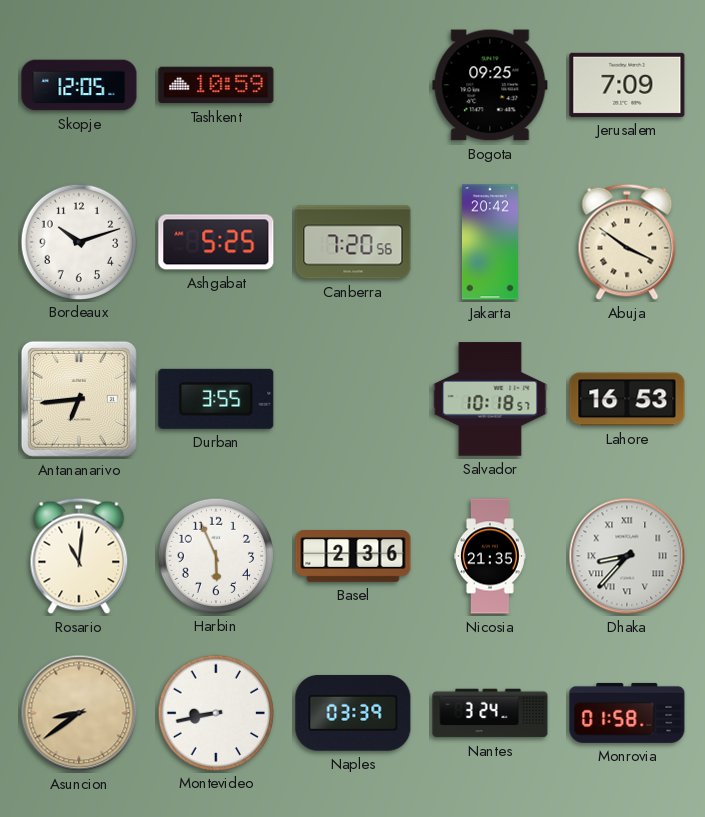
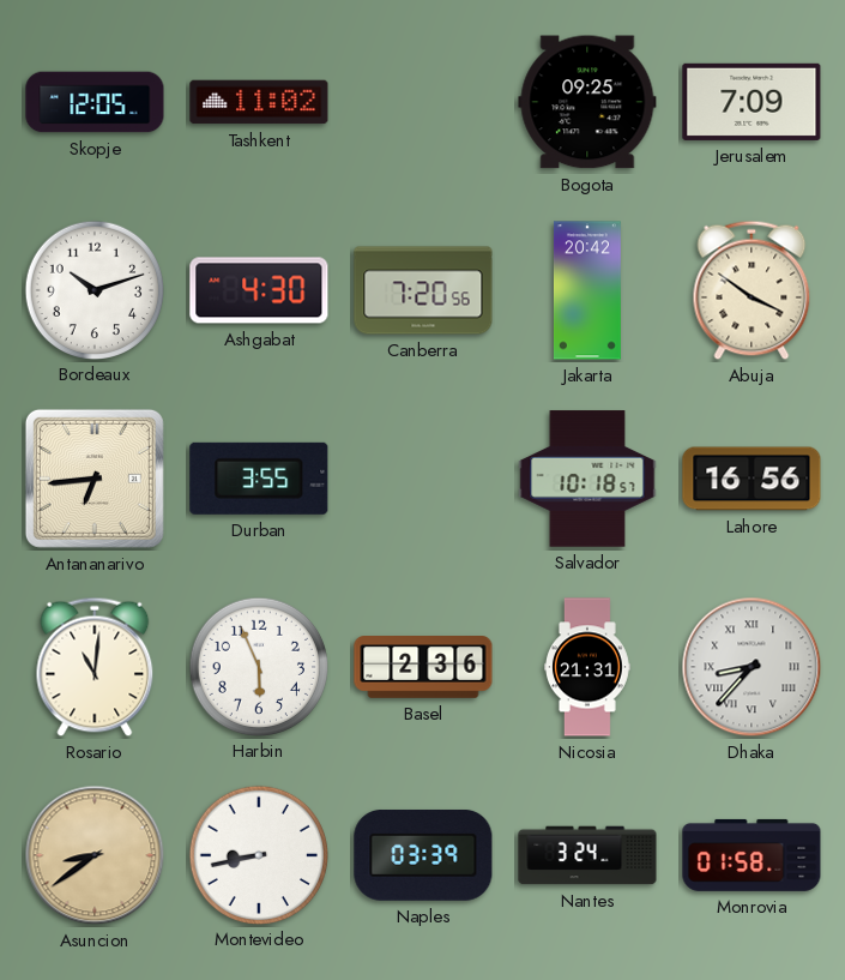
Tashkent: 10:59 -> 11:02
Ashgabat: 5:25 -> 4:30
Lahore: 16:53 -> 16:56
Nicosia: 21:35 -> 21:31
